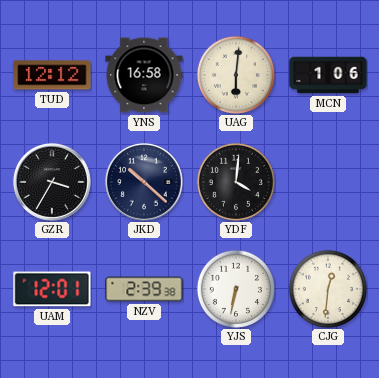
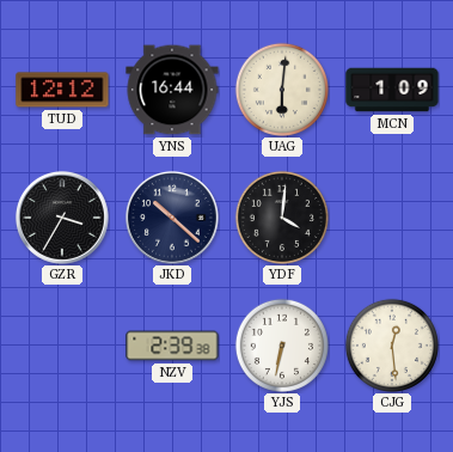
YNS: 16:58 -> 16:44
MCN: 1:06 -> 1:09
UAM: 12:01 -> none
CJG: 12:31 -> 12:29
